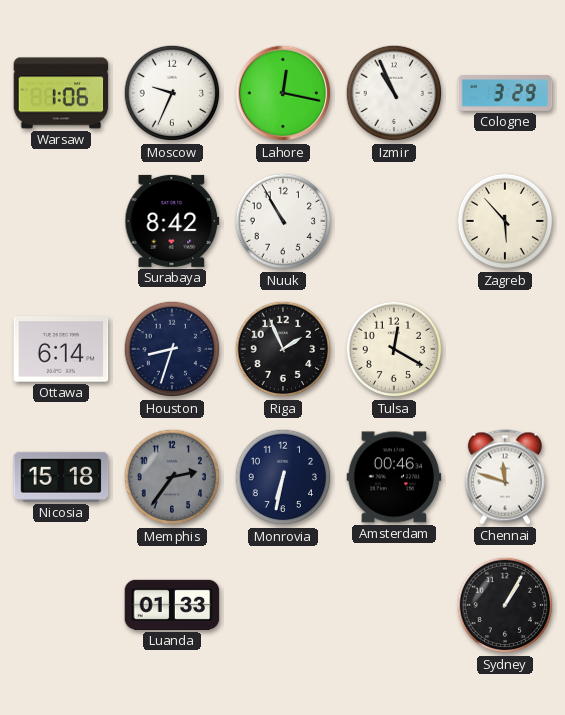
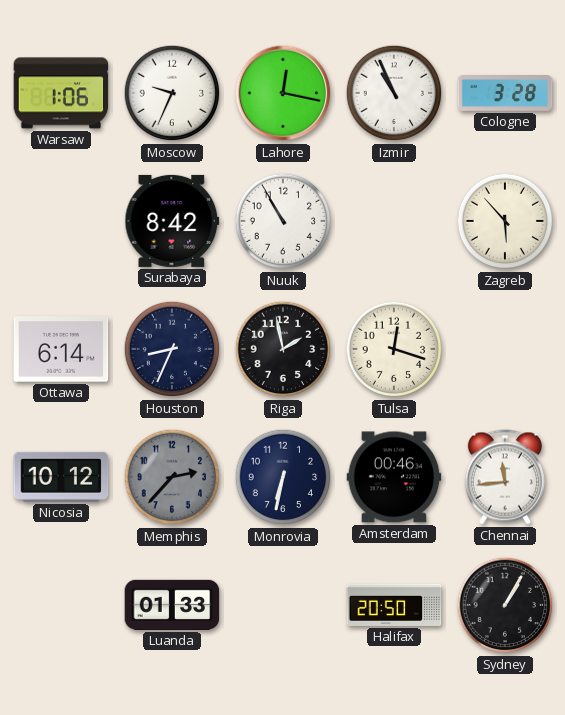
Cologne: 3:29 -> 3:28
Houston: 8:33 -> 8:34
Riga: 1:56 -> 1:58
Tulsa: 12:20 -> 12:18
Nicosia: 15:18 -> 10:12
Memphis: 2:36 -> 2:37
Chennai: 11:48 -> 11:44
Halifax: none -> 20:50
